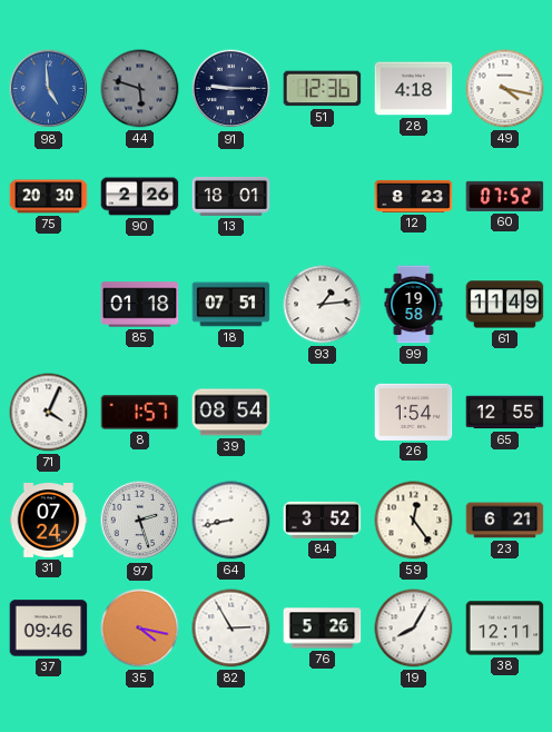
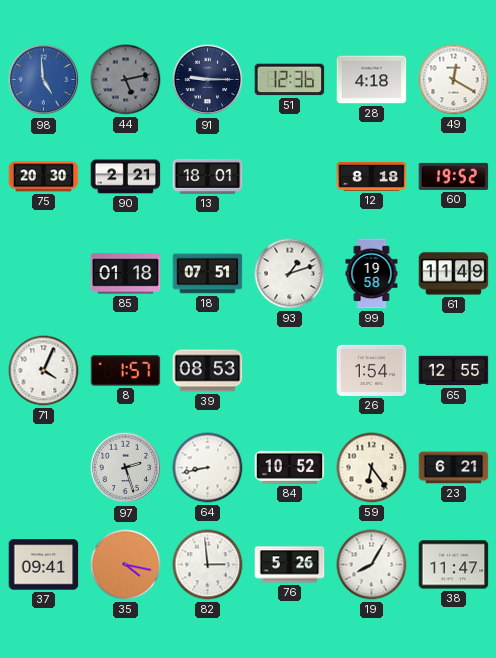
44: 5:48 -> 5:13
49: 4:17 -> 12:20
90: 2:26 -> 2:21
12: 8:23 -> 8:18
60: 07:52 -> 19:52
93: 1:14 -> 1:12
39: 08:54 -> 08:53
31: 07:24 -> none
84: 3:52 -> 10:52
59: 12:24 -> 6:24
37: 09:46 -> 09:41
82: 2:55 -> 2:59
38: 12:11 -> 11:47
